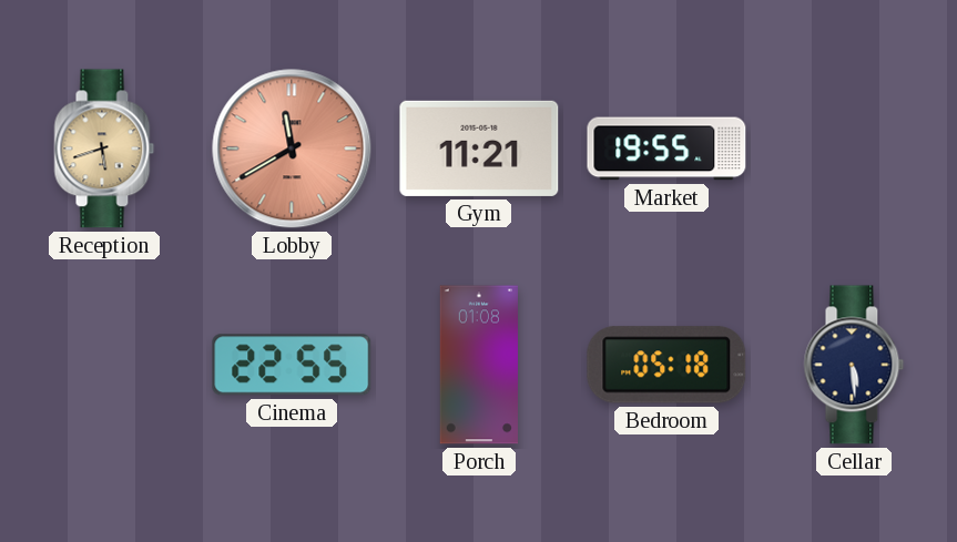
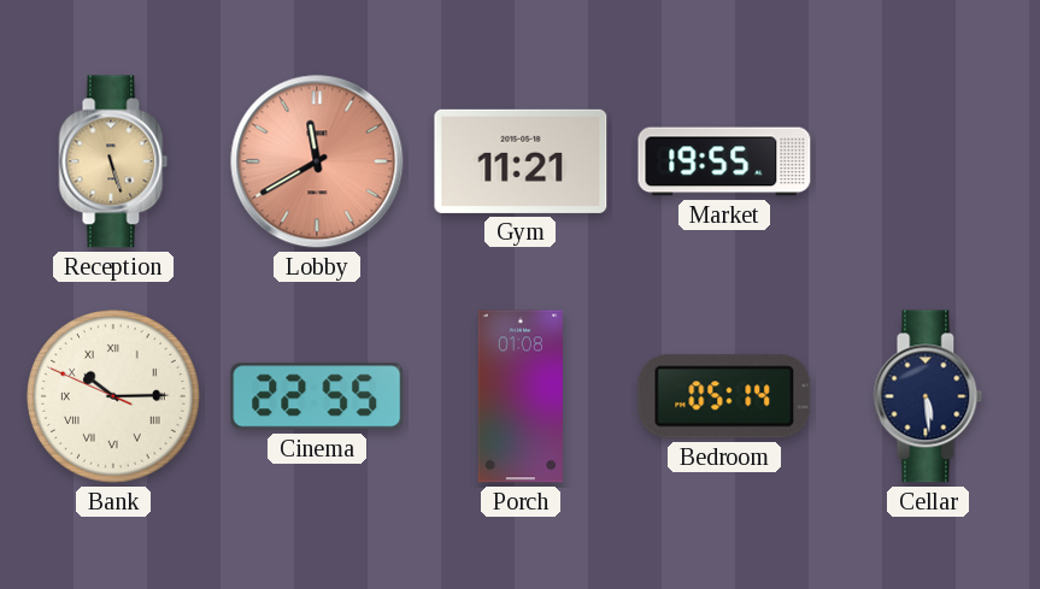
Reception: 5:42 -> 5:27
Bank: none -> 10:14
Bedroom: 05:18 -> 05:14
